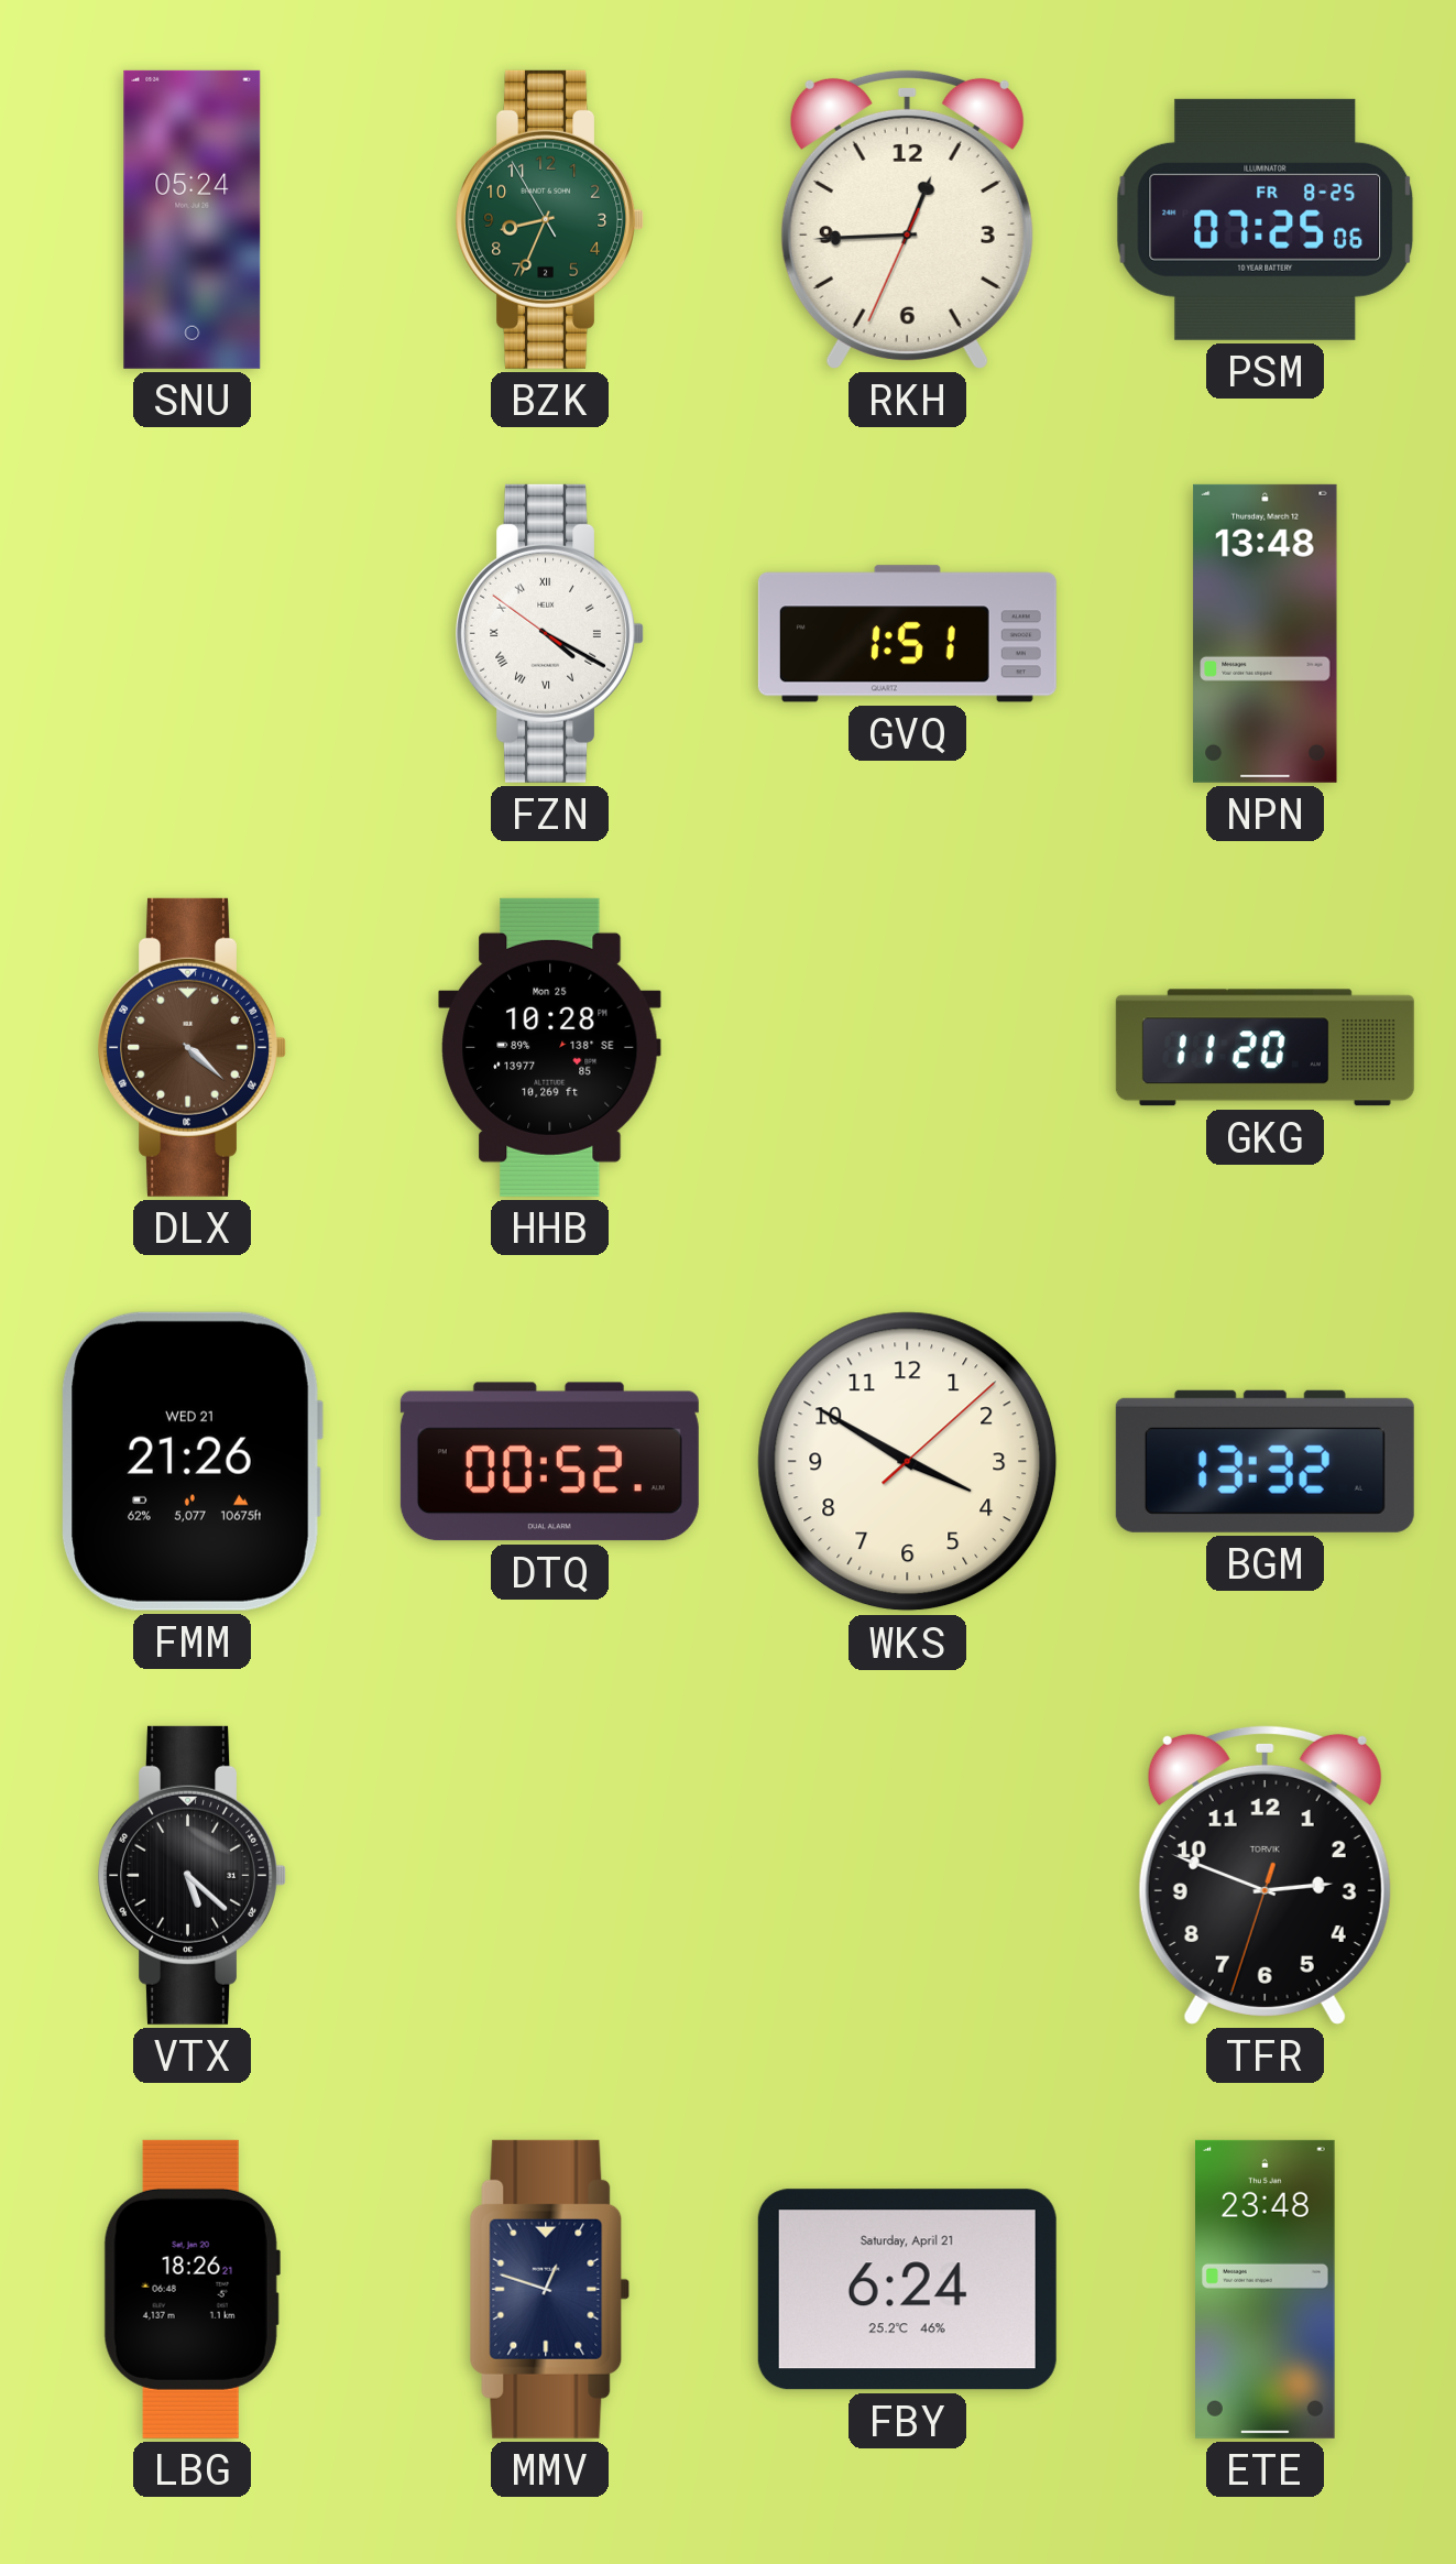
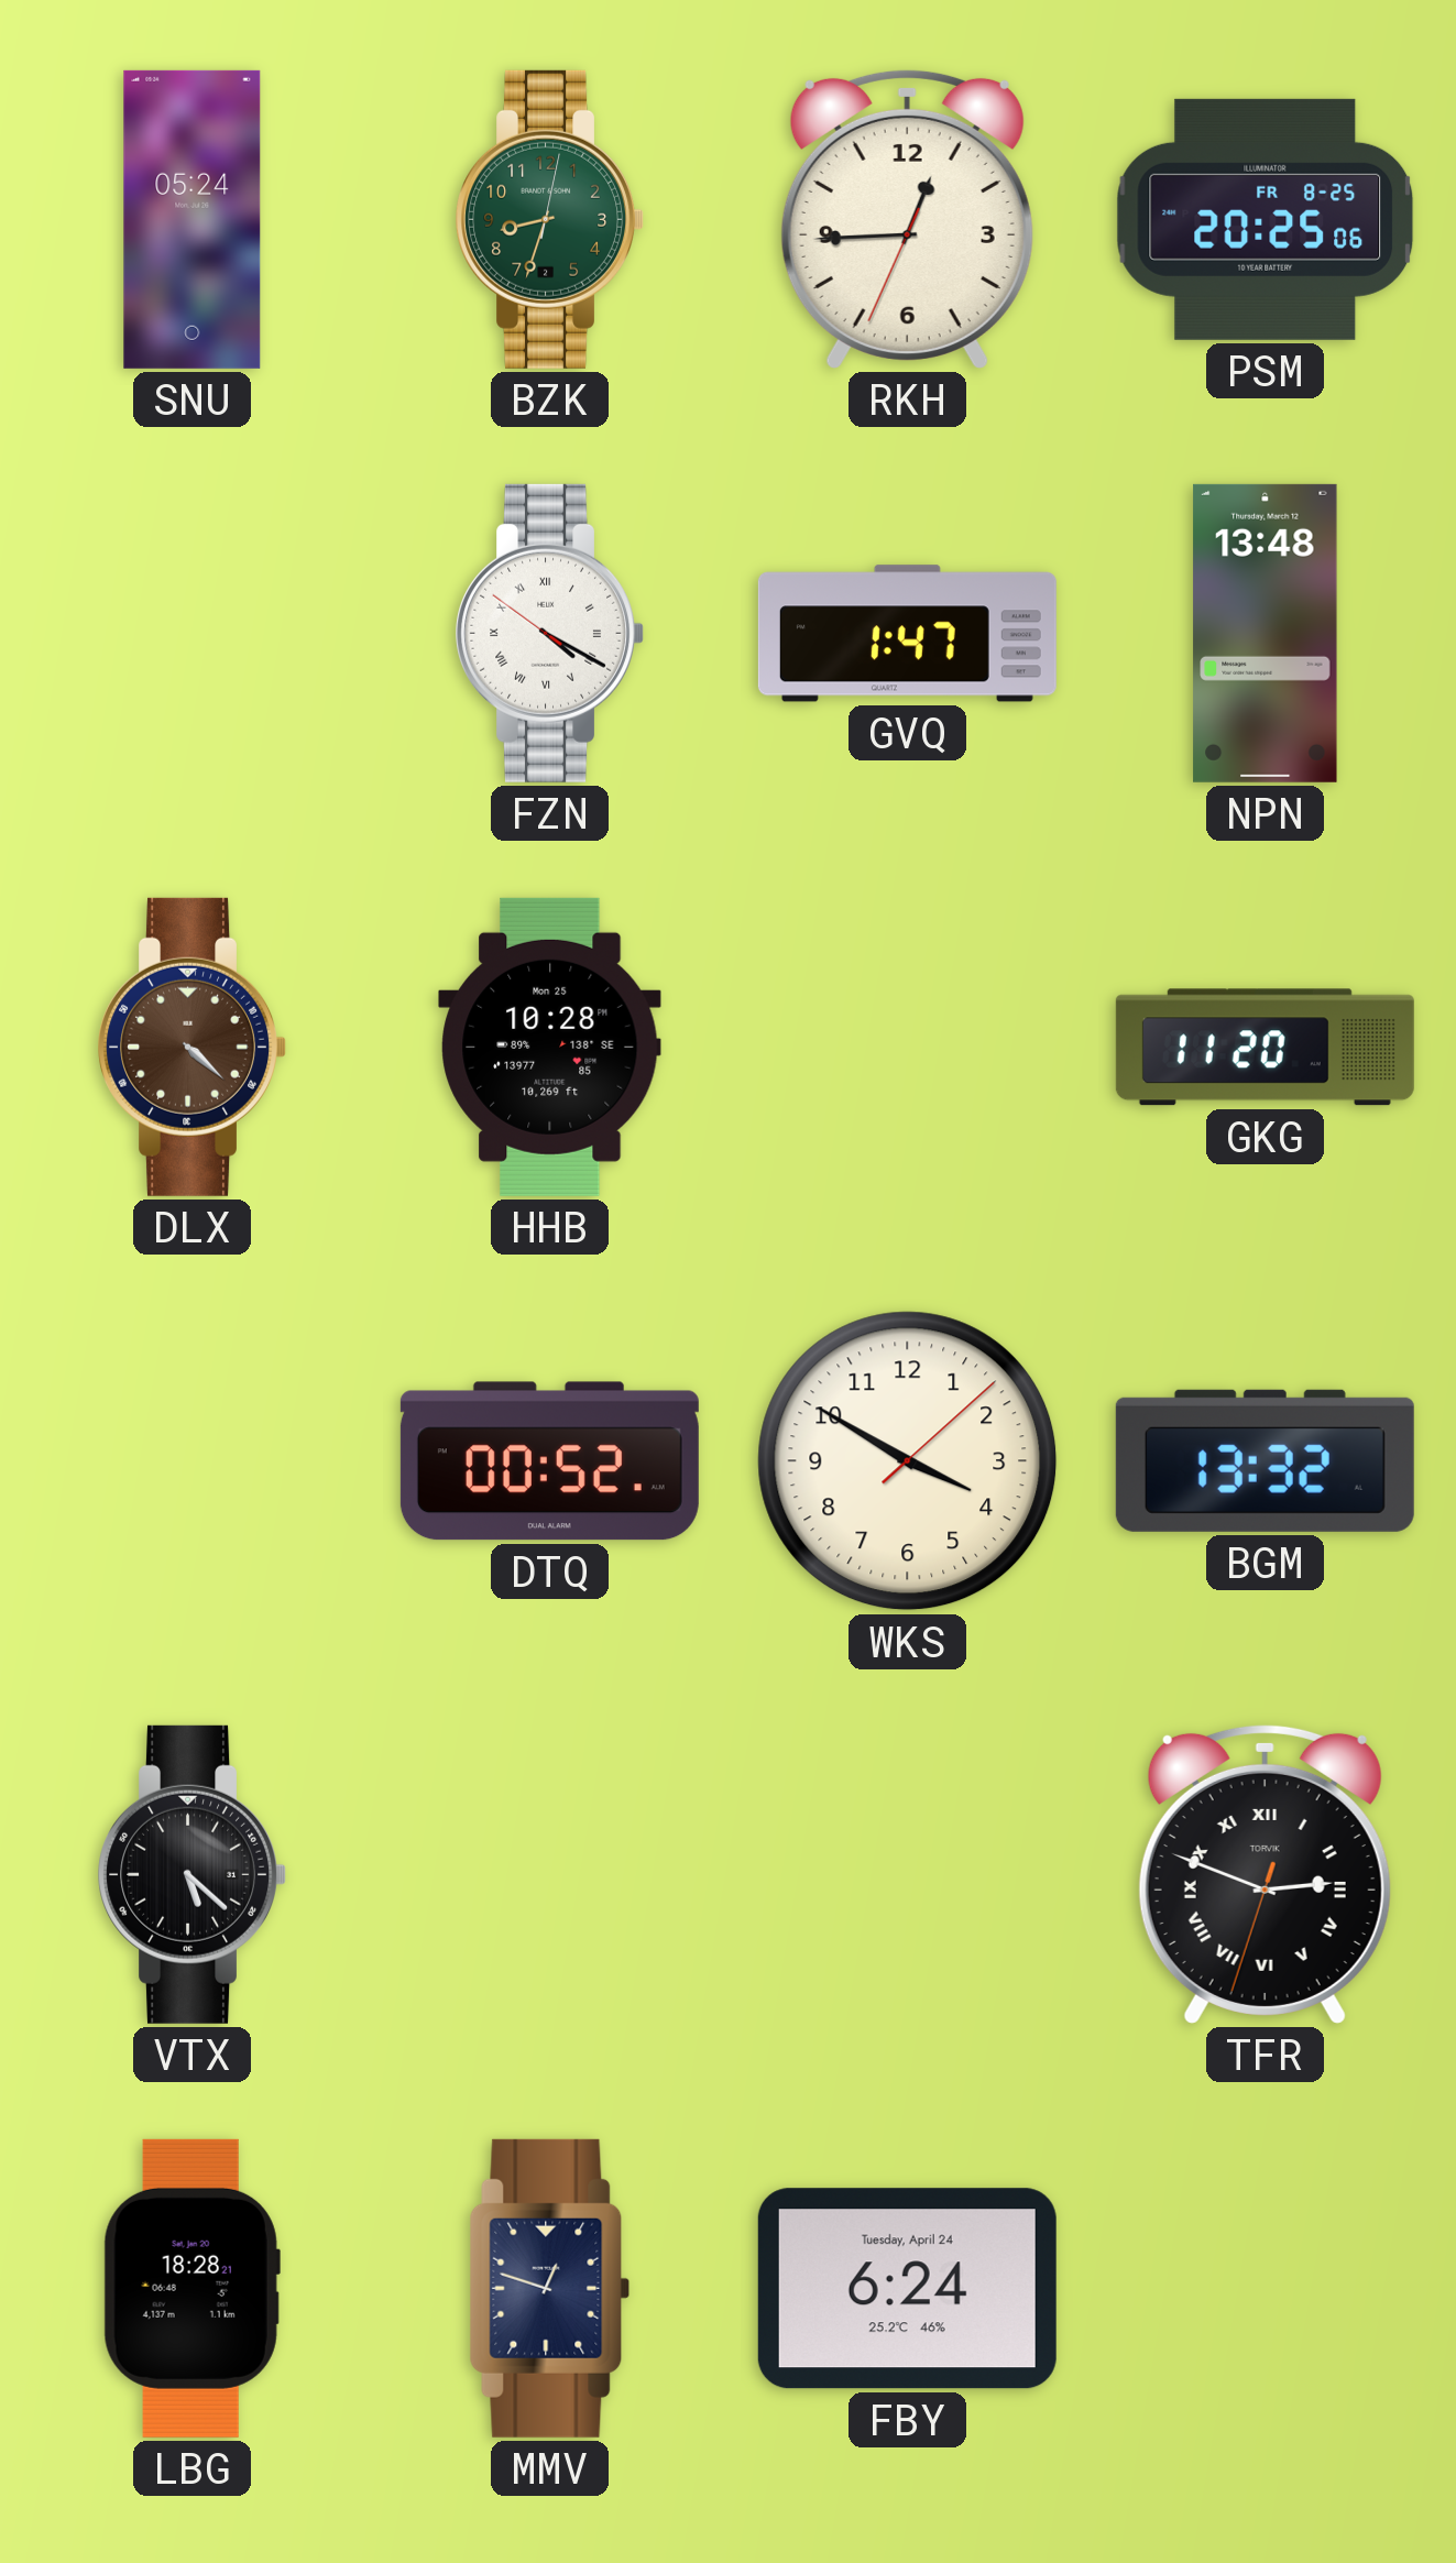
BZK: 8:33:55 -> 8:33:02
PSM: 07:25 -> 20:25
GVQ: 1:51 -> 1:47
FMM: 21:26 -> none
TFR numerals: Arabic -> Roman
LBG: 18:26 -> 18:28
FBY date: Saturday, April 21 -> Tuesday, April 24
ETE: 23:48 -> none
